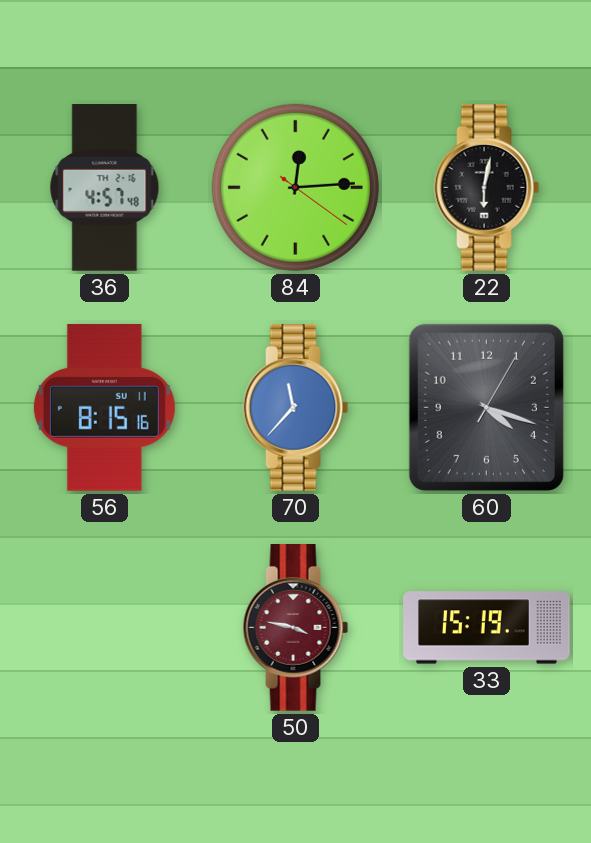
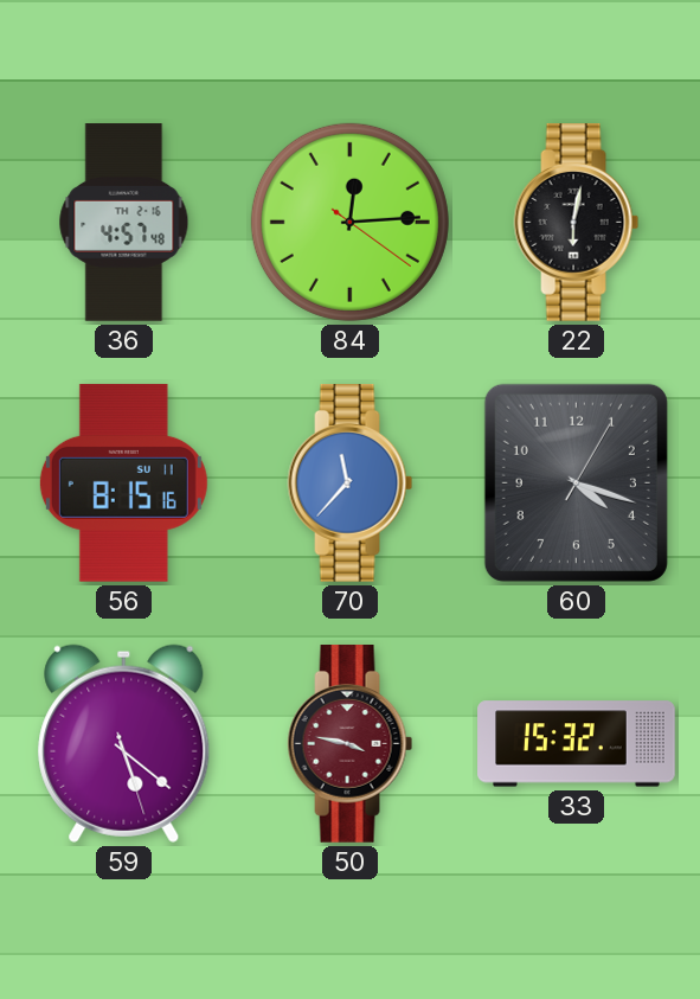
59: none -> 5:21
33: 15:19 -> 15:32
